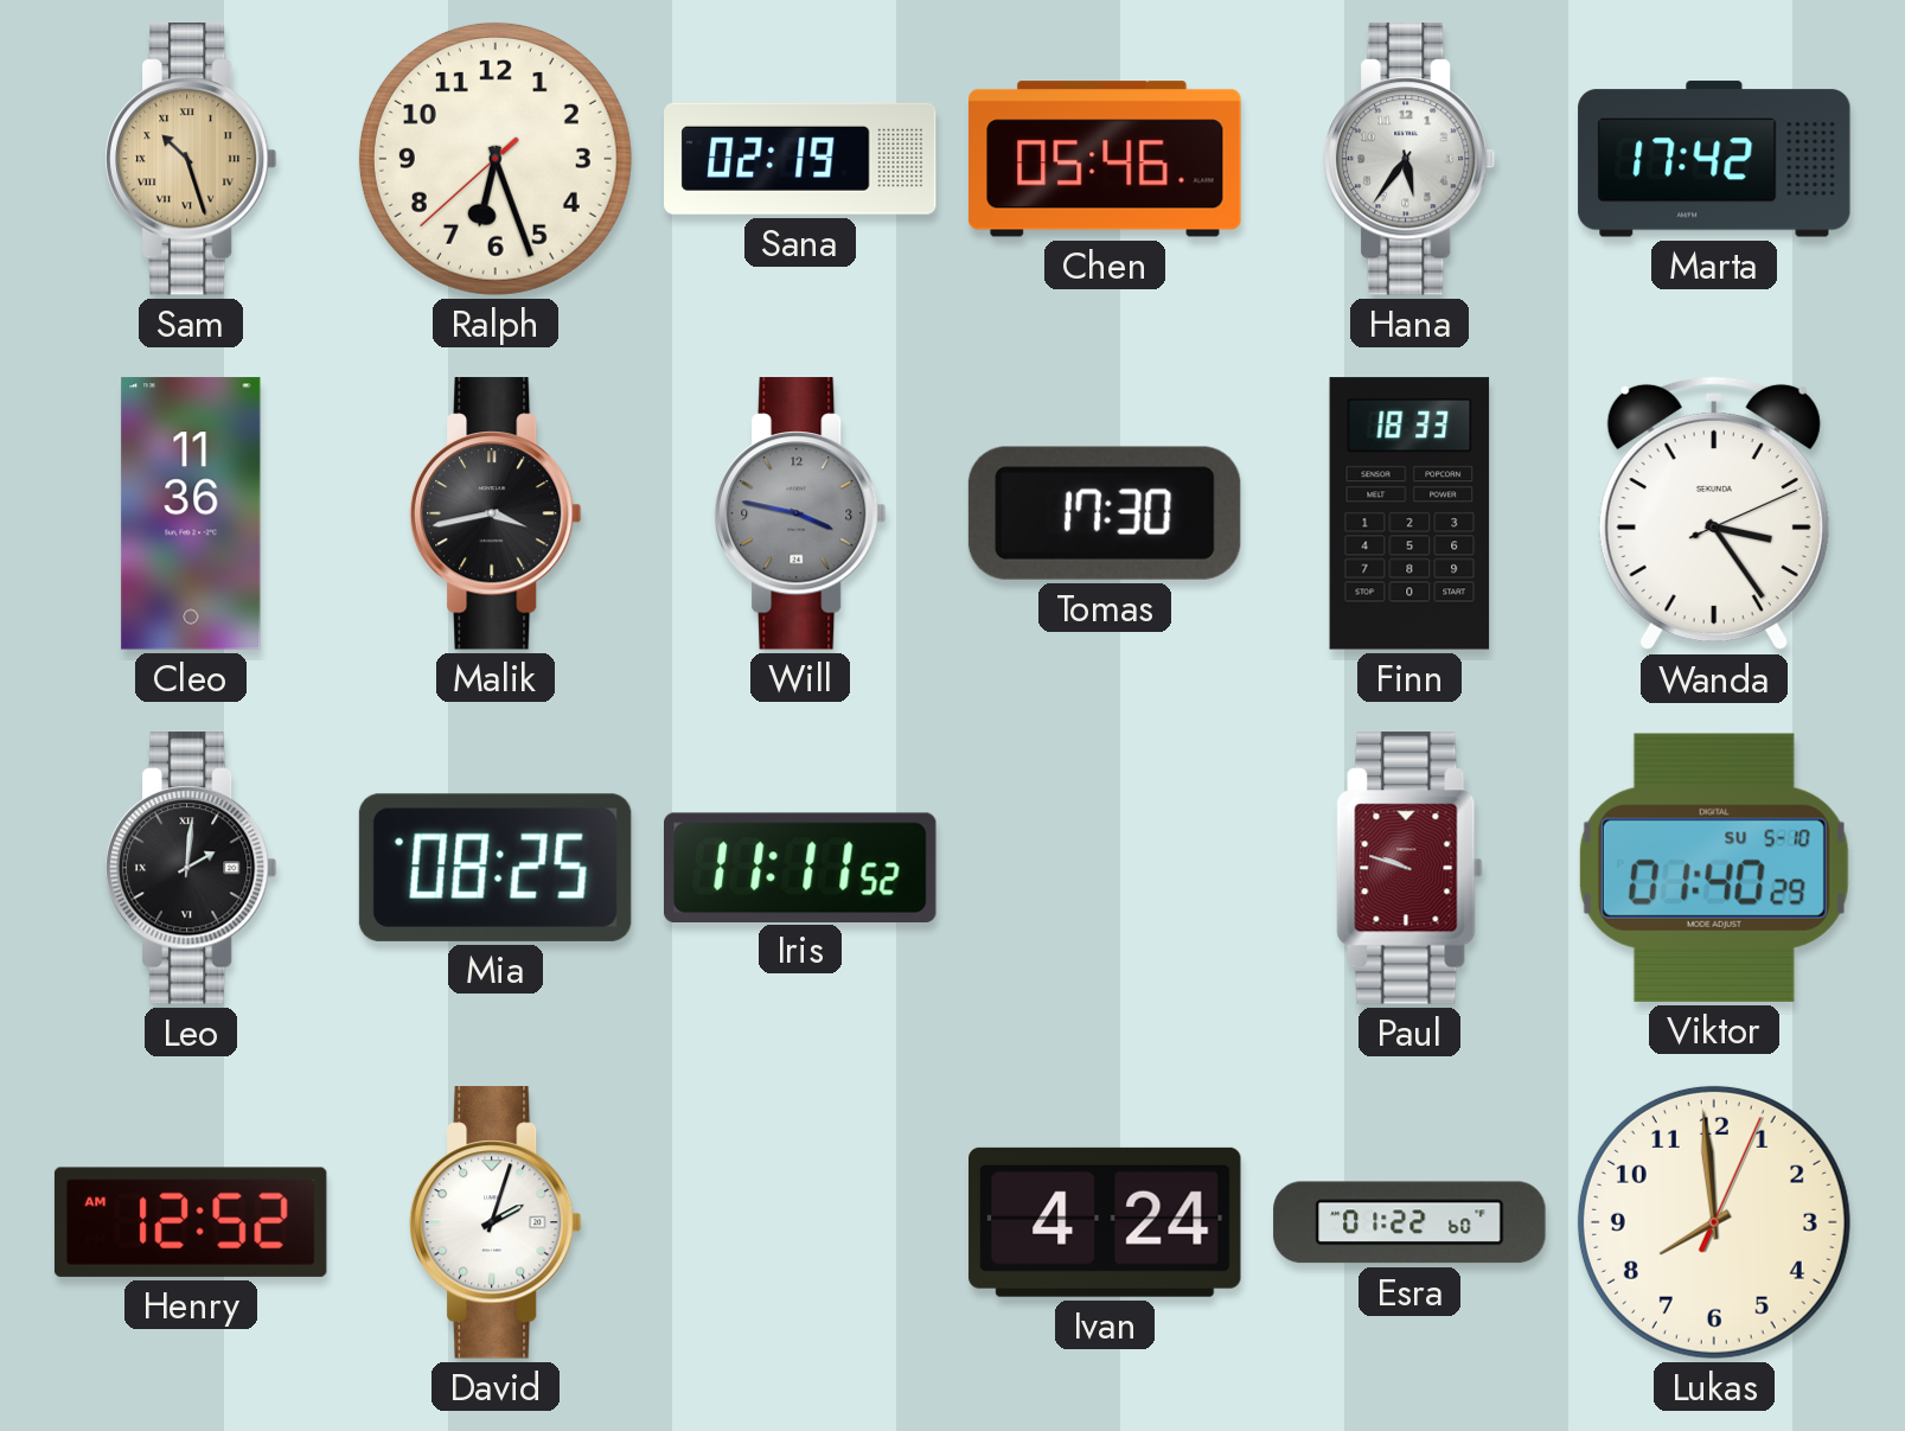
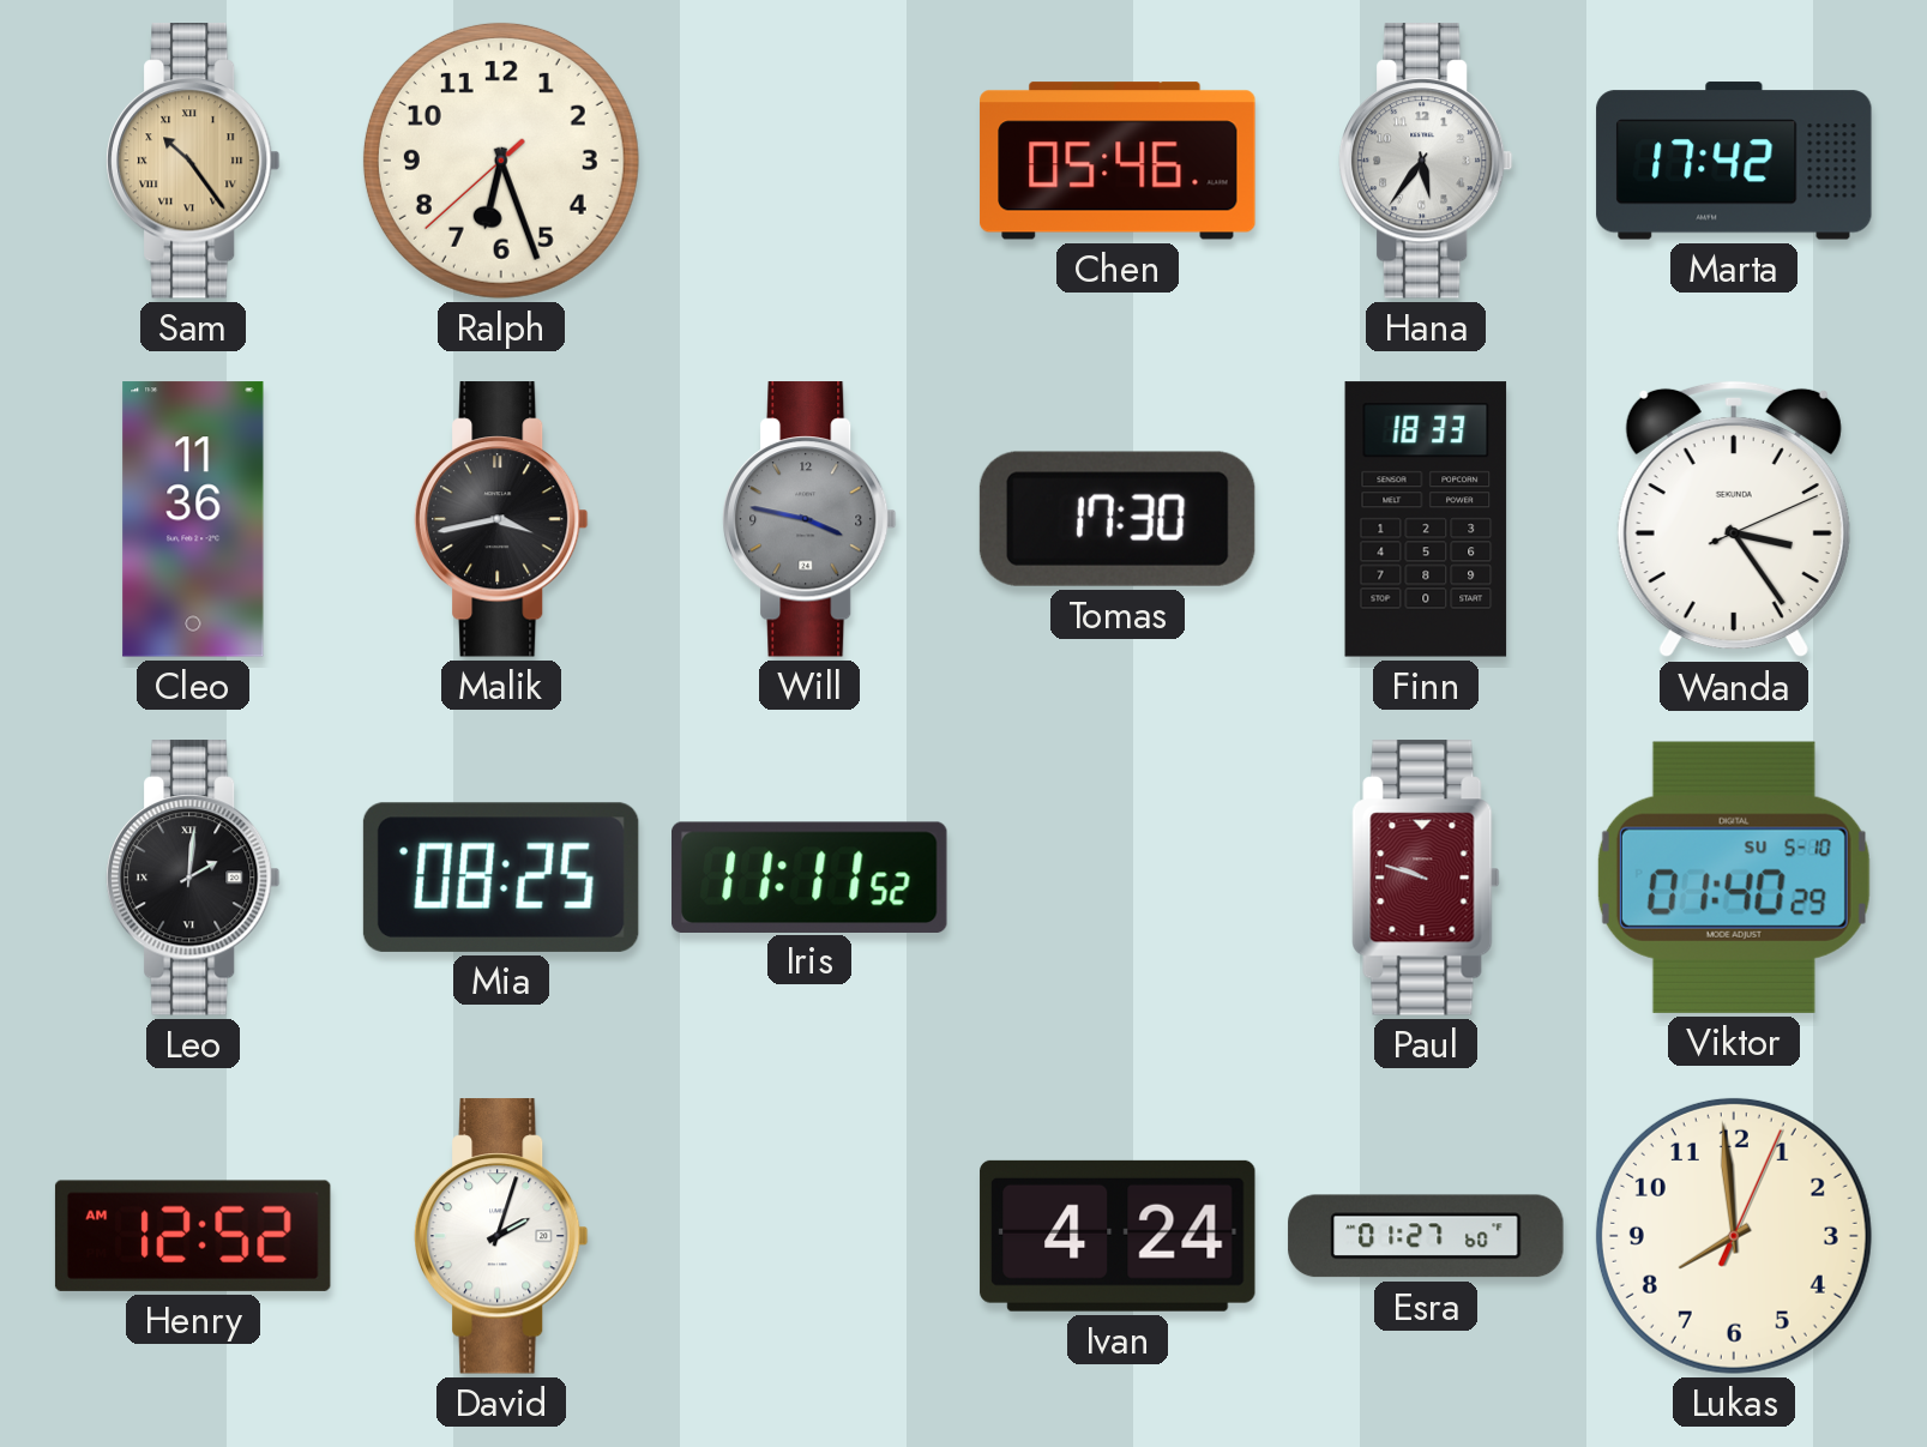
Sam: 10:27 -> 10:24
Sana: 02:19 -> none
Esra: 01:22 -> 01:27
